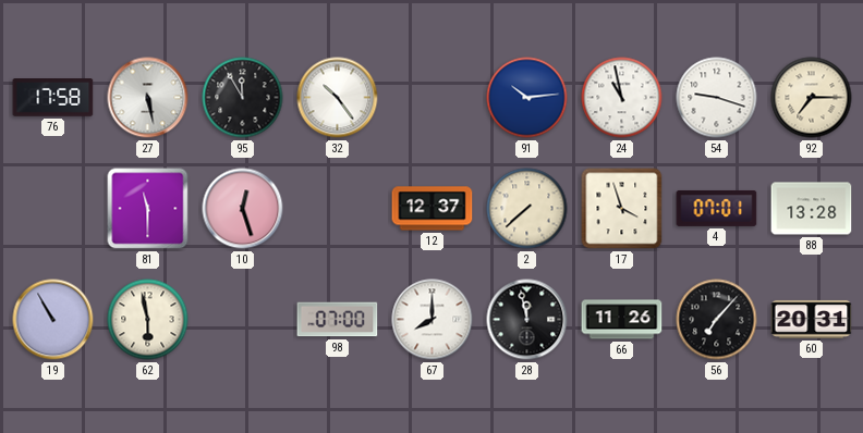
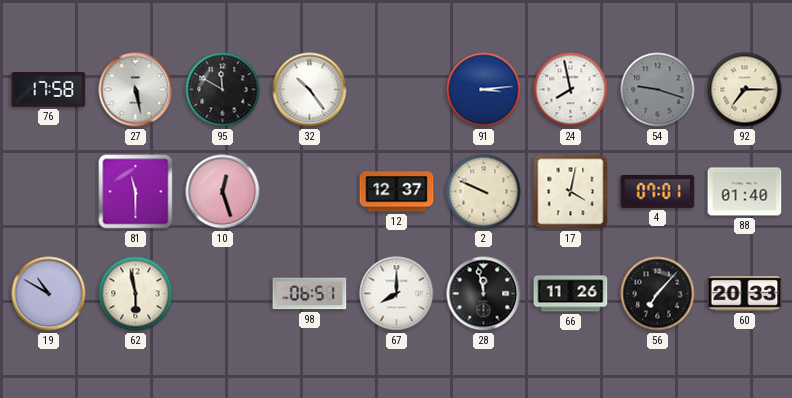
95: 11:55 -> 11:50
91: 10:14 -> 3:14
24: 10:58 -> 7:58
54 dial: white -> grey
2: 7:38 -> 9:49
17: 3:57 -> 4:02
88: 13:28 -> 01:40
19: 10:55 -> 10:50
98: 07:00 -> 06:51
60: 20:31 -> 20:33
